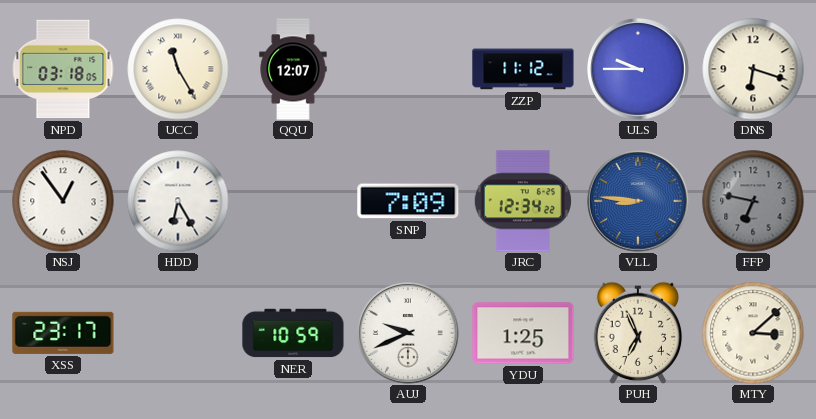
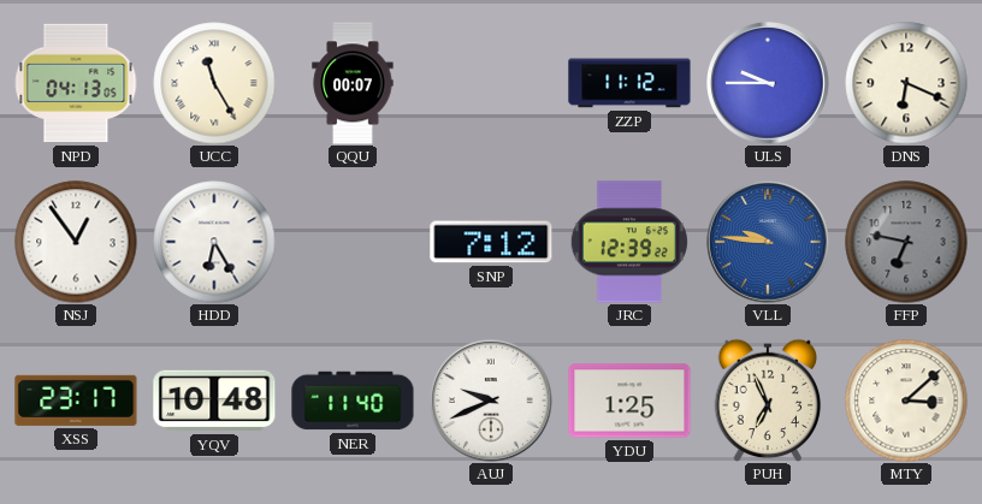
NPD: 03:18 -> 04:13
QQU: 12:07 -> 00:07
DNS: 6:18 -> 6:19
SNP: 7:09 -> 7:12
JRC: 12:34 -> 12:39
VLL: 8:46 -> 9:46
YQV: none -> 10:48
NER: 10:59 -> 11:40
